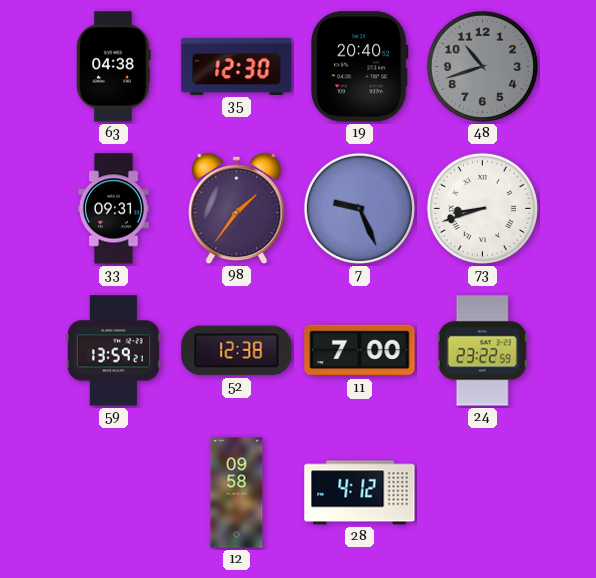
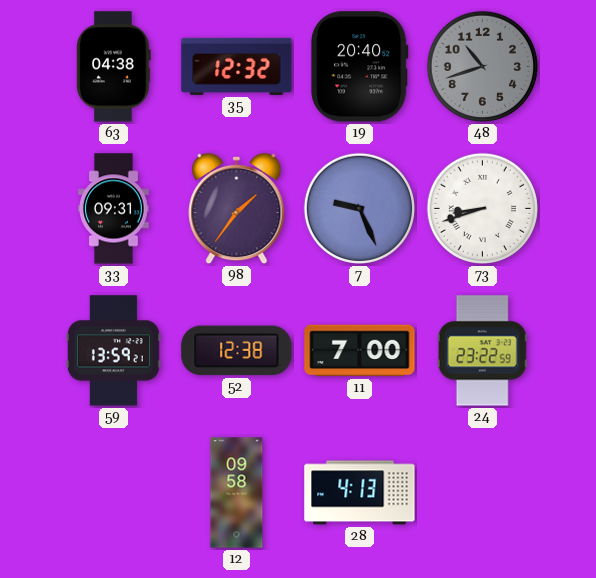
35: 12:30 -> 12:32
28: 4:12 -> 4:13
